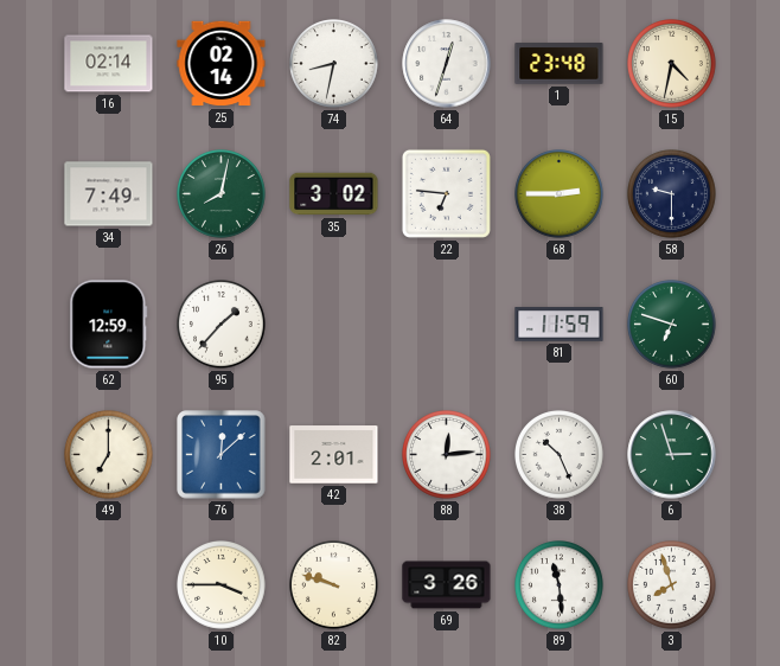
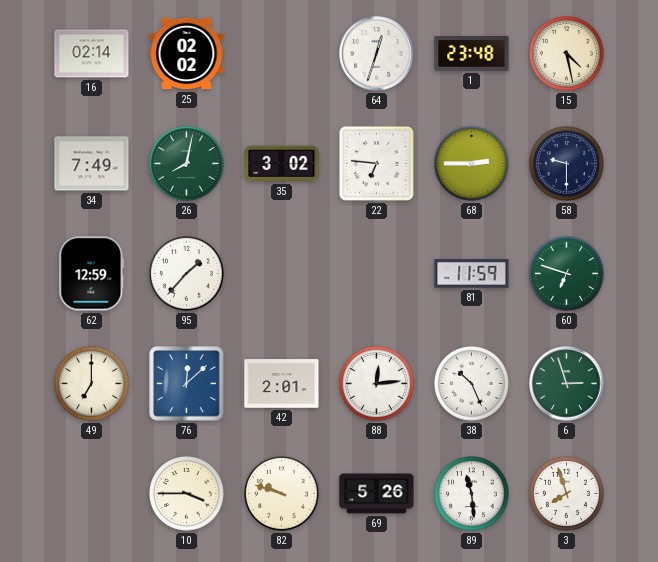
25: 02:14 -> 02:02
74: 8:32 -> none
15: 4:32 -> 4:28
69: 3:26 -> 5:26
